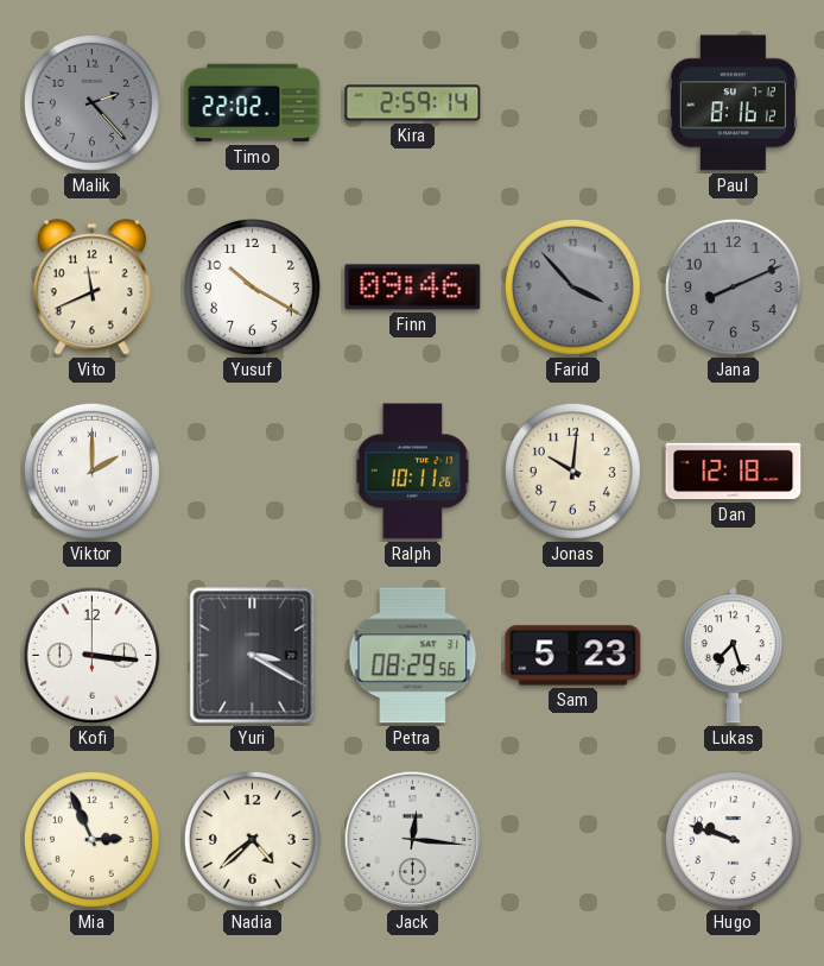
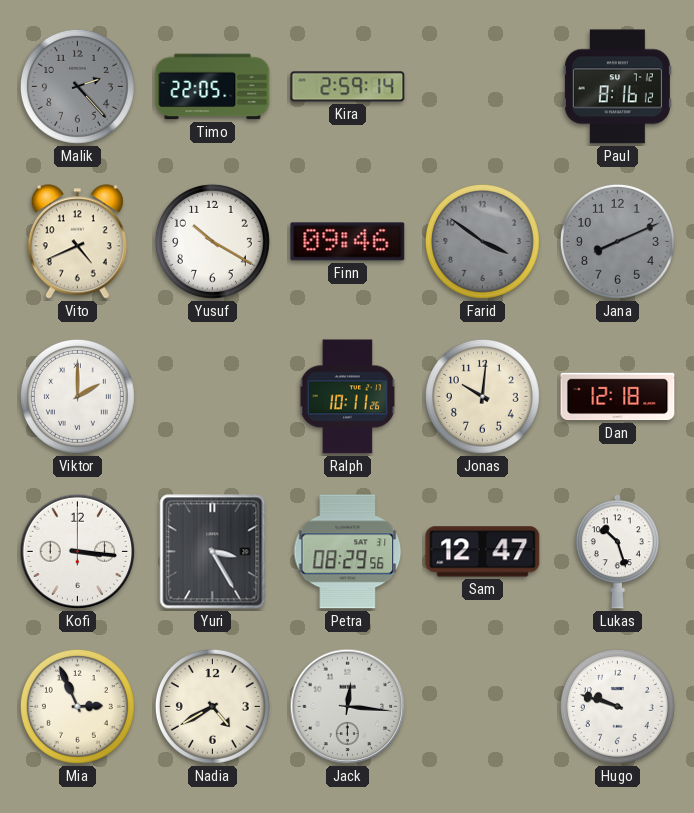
Timo: 22:02 -> 22:05
Vito: 11:41 -> 4:41
Farid: 3:53 -> 3:51
Yuri: 3:20 -> 3:25
Sam: 5:23 -> 12:47
Lukas: 7:27 -> 10:27
Nadia: 4:38 -> 4:40
